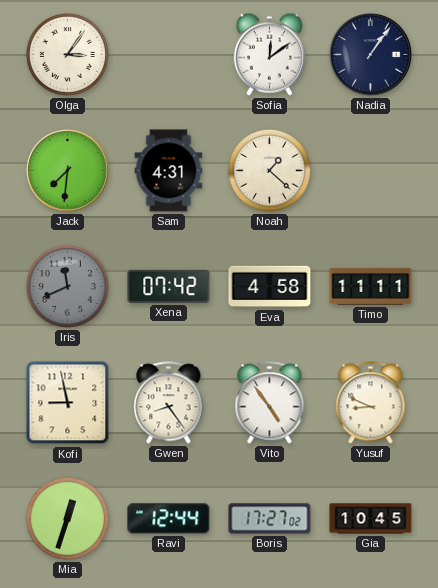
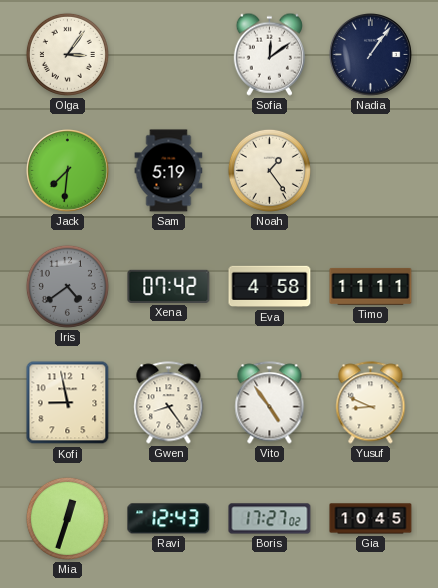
Sam: 4:31 -> 5:19
Noah: 1:22 -> 1:24
Iris: 11:41 -> 4:39
Ravi: 12:44 -> 12:43
